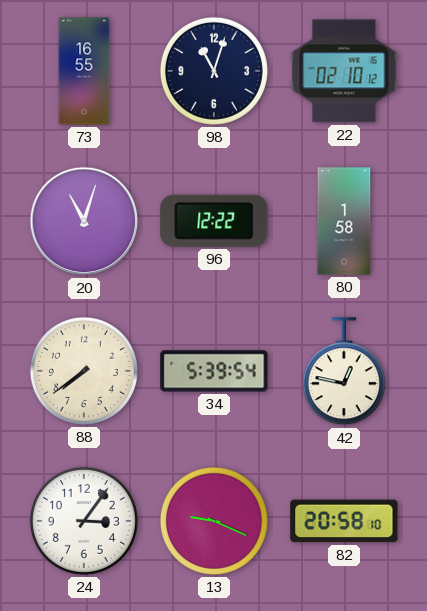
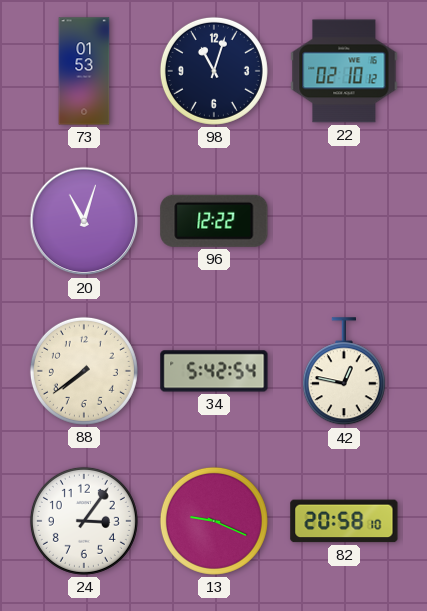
73: 16:55 -> 01:53
80: 1:58 -> none
34: 5:39 -> 5:42
